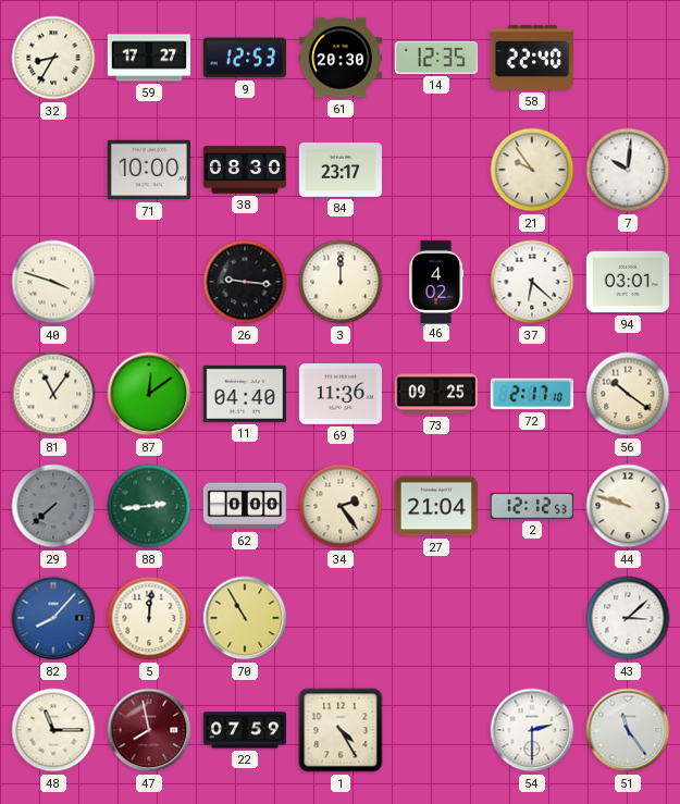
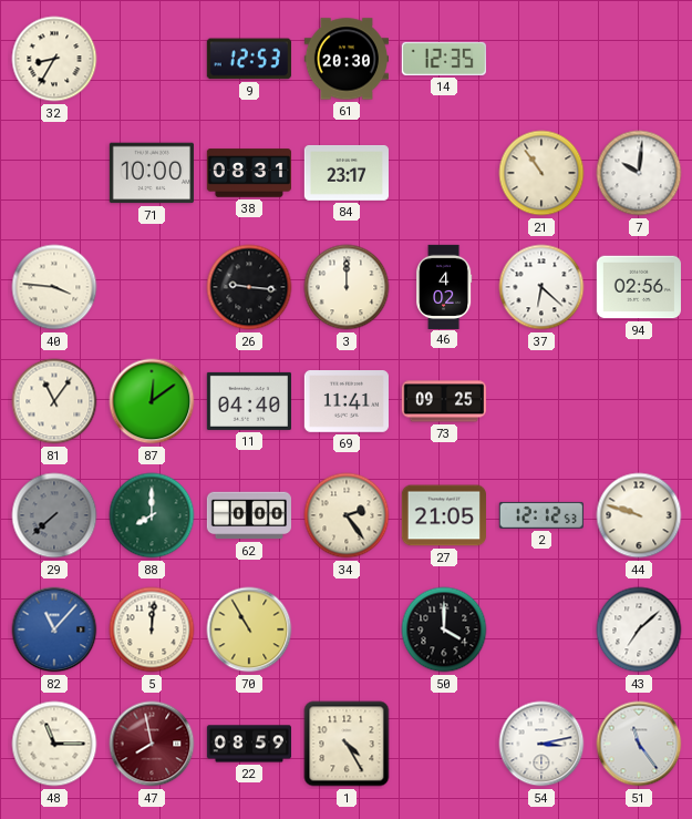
59: 17:27 -> none
58: 22:40 -> none
38: 08:30 -> 08:31
21: 9:54 -> 10:54
40: 3:48 -> 3:46
94: 03:01 -> 02:56
69: 11:36 -> 11:41
72: 2:17 -> none
56: 10:21 -> none
88: 2:44 -> 8:00
27: 21:04 -> 21:05
82: 8:07 -> 11:07
50: none -> 4:00
43: 3:08 -> 7:08
22: 07:59 -> 08:59
54: 2:30 -> 3:13
